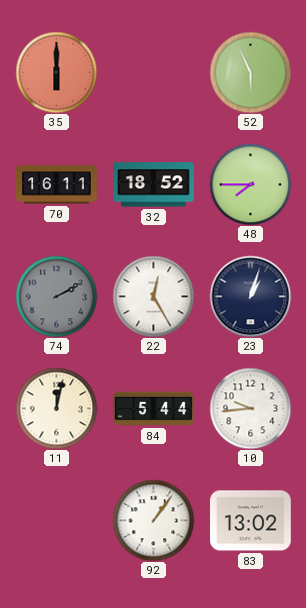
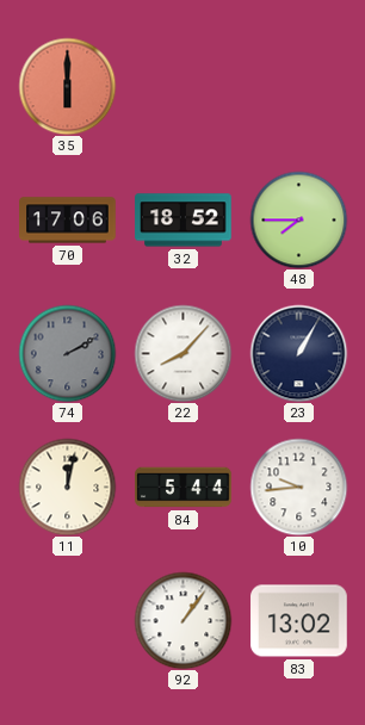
52: 5:56 -> none
70: 16:11 -> 17:06
22: 12:25 -> 8:07
23: 1:03 -> 1:05
